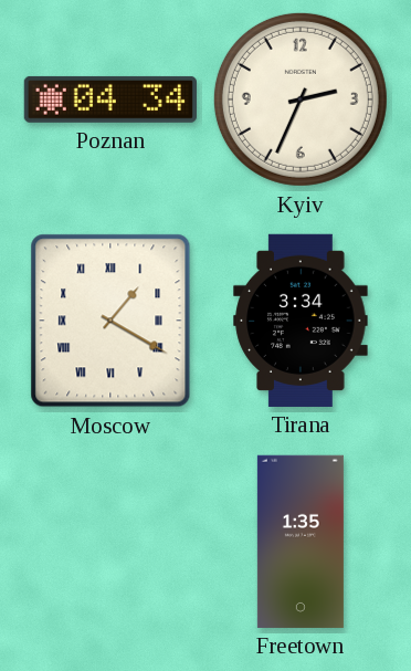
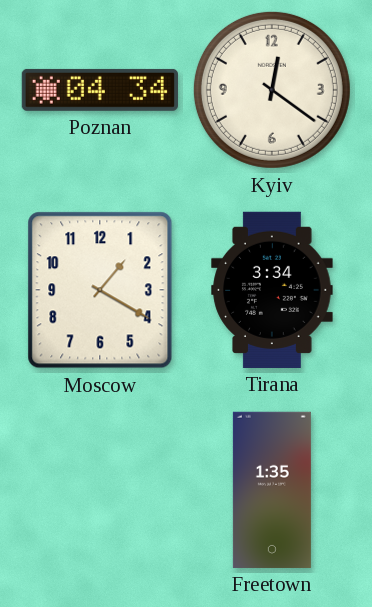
Kyiv: 2:34 -> 12:21
Moscow numerals: Roman -> Arabic
